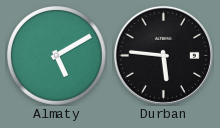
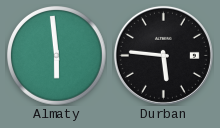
Almaty: 5:10 -> 5:59
